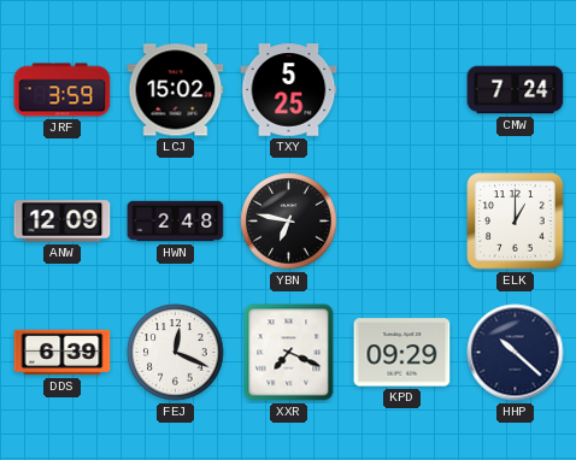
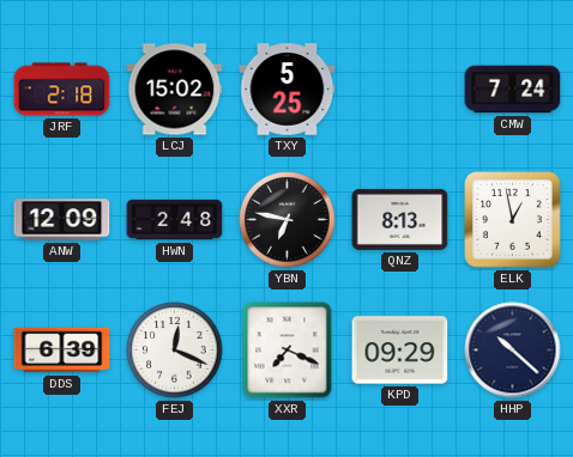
JRF: 3:59 -> 2:18
QNZ: none -> 8:13
ELK: 1:00 -> 12:58
